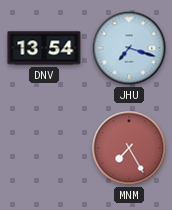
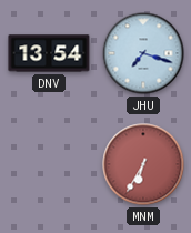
MNM: 7:25 -> 6:35
